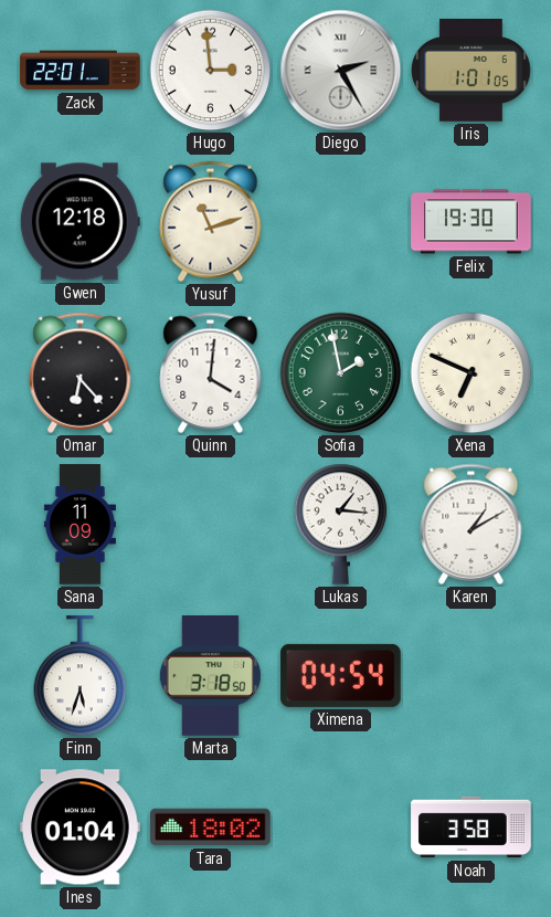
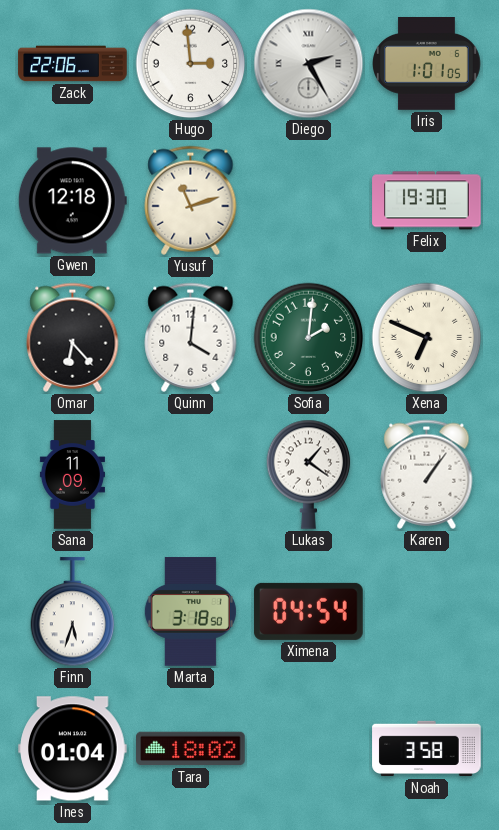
Zack: 22:01 -> 22:06
Sofia: 1:58 -> 2:01
Lukas: 1:16 -> 1:21
Karen: 1:10 -> 1:06
